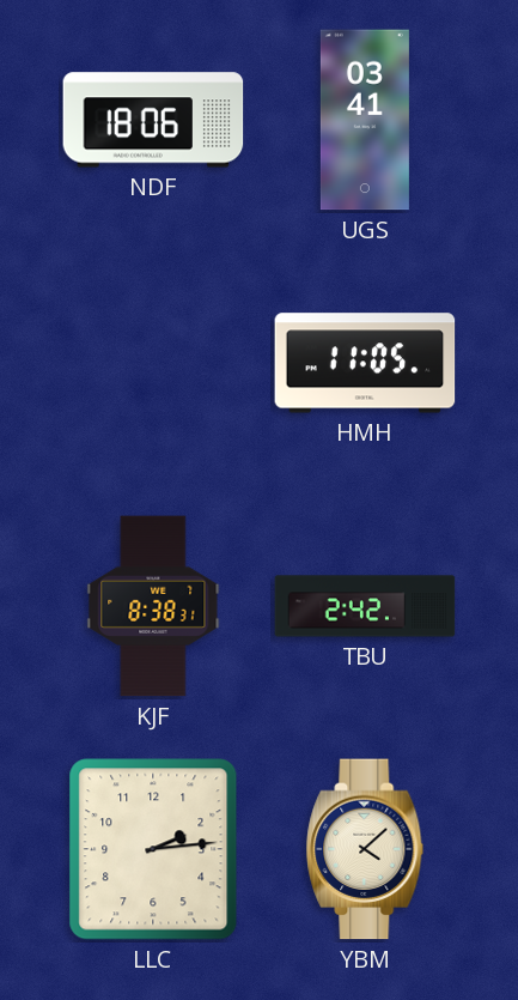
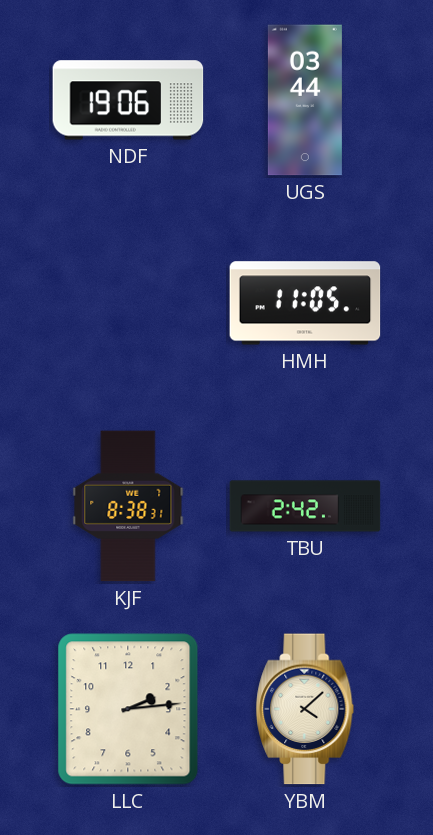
NDF: 18:06 -> 19:06
UGS: 03:41 -> 03:44
